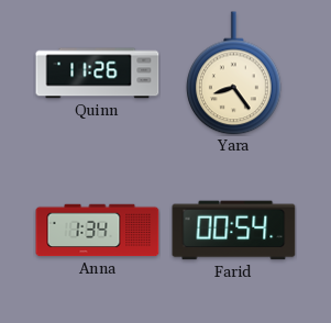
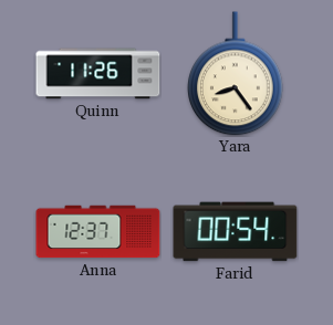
Anna: 1:34 -> 12:37
